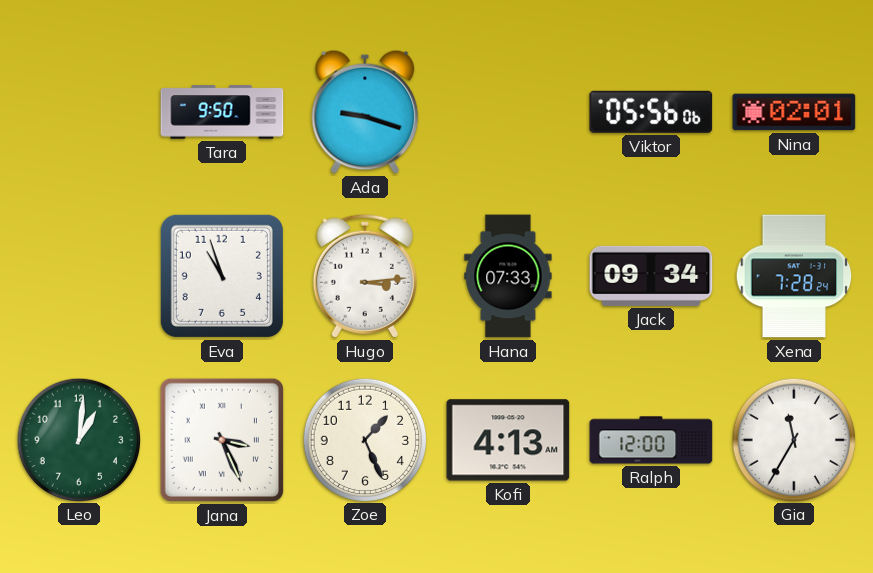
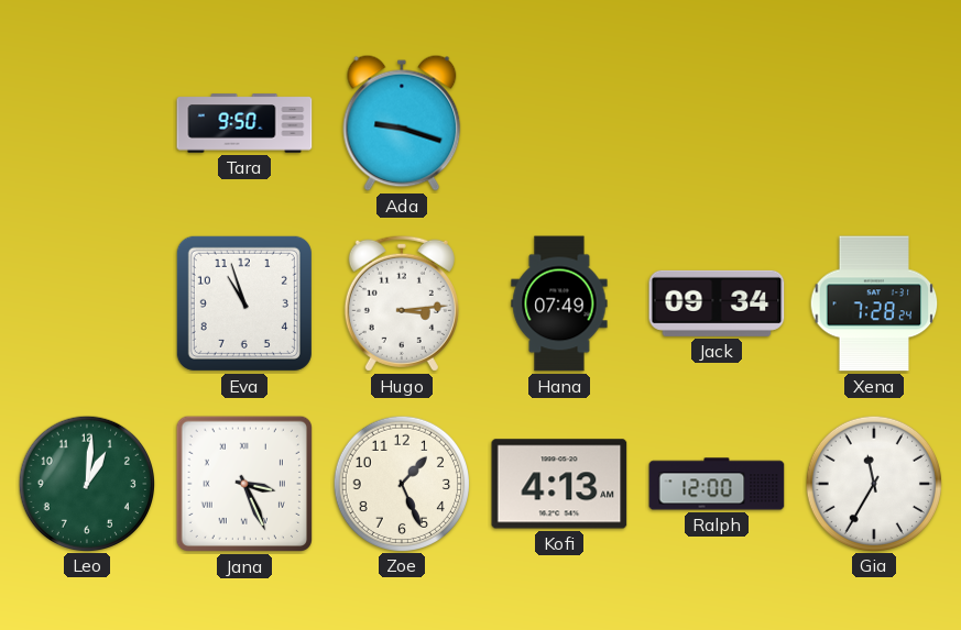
Viktor: 05:56 -> none
Nina: 02:01 -> none
Hana: 07:33 -> 07:49
